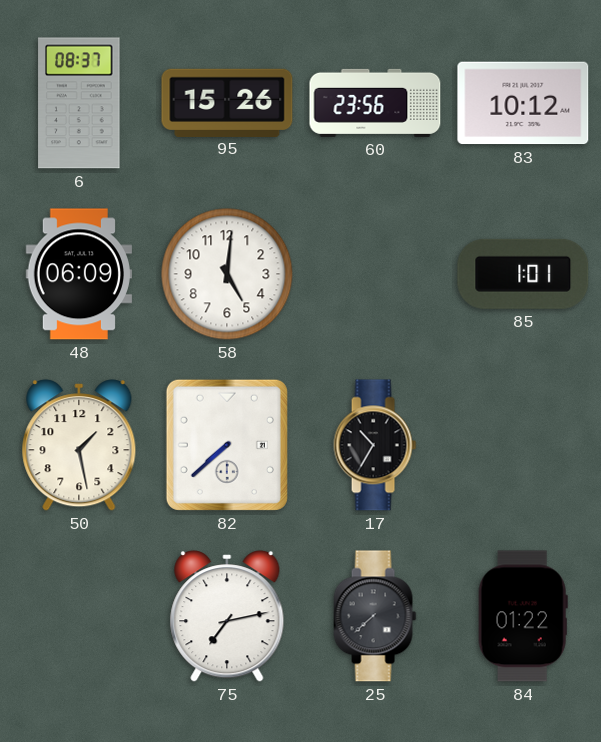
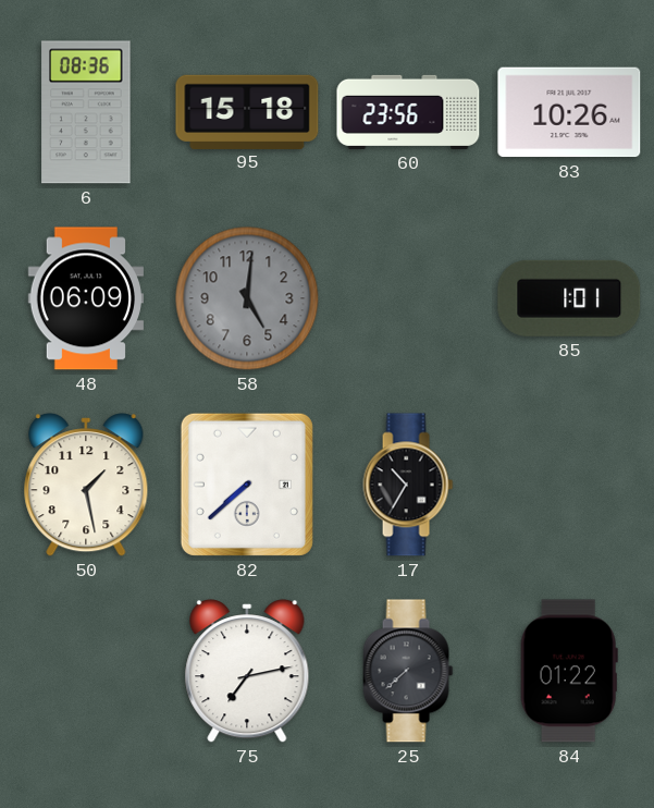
6: 08:37 -> 08:36
95: 15:26 -> 15:18
83: 10:12 -> 10:26
58 dial: white -> grey
